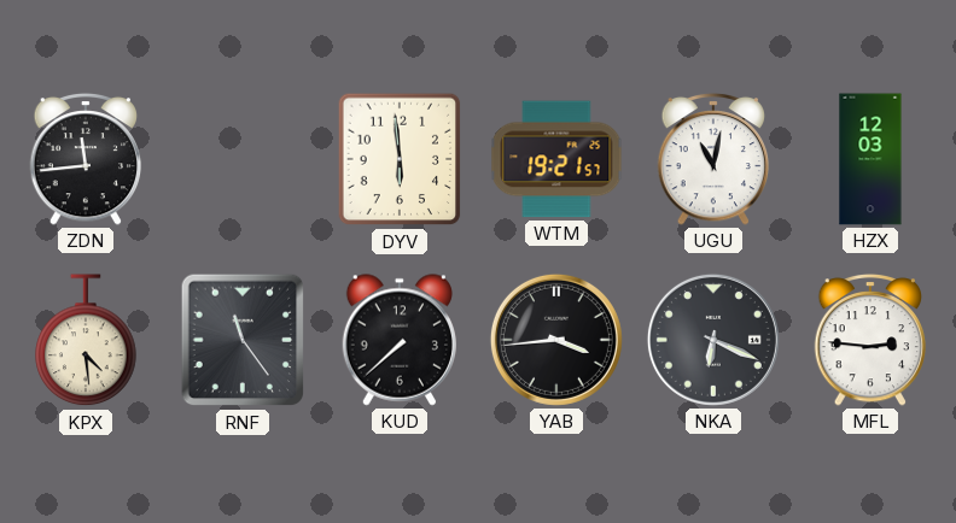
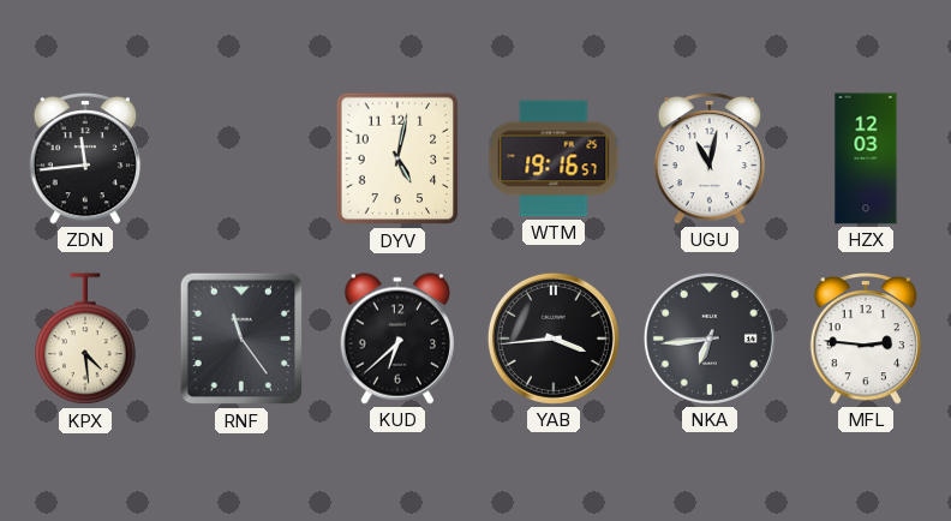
DYV: 5:59 -> 5:02
WTM: 19:21 -> 19:16
KUD: 7:38 -> 6:38
NKA: 6:19 -> 6:44
